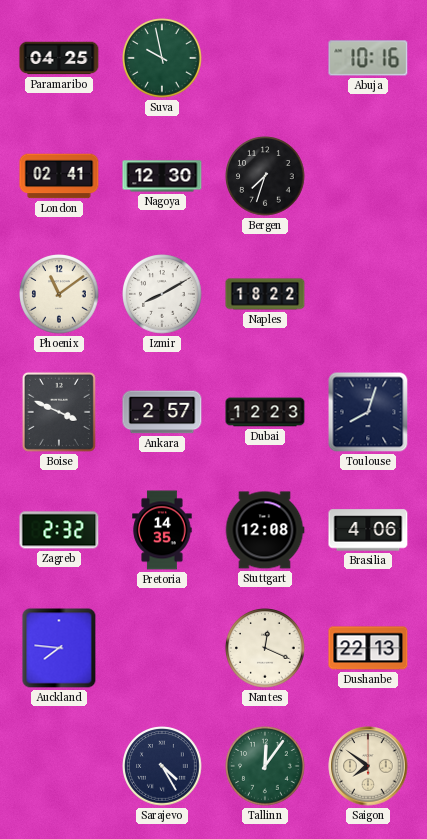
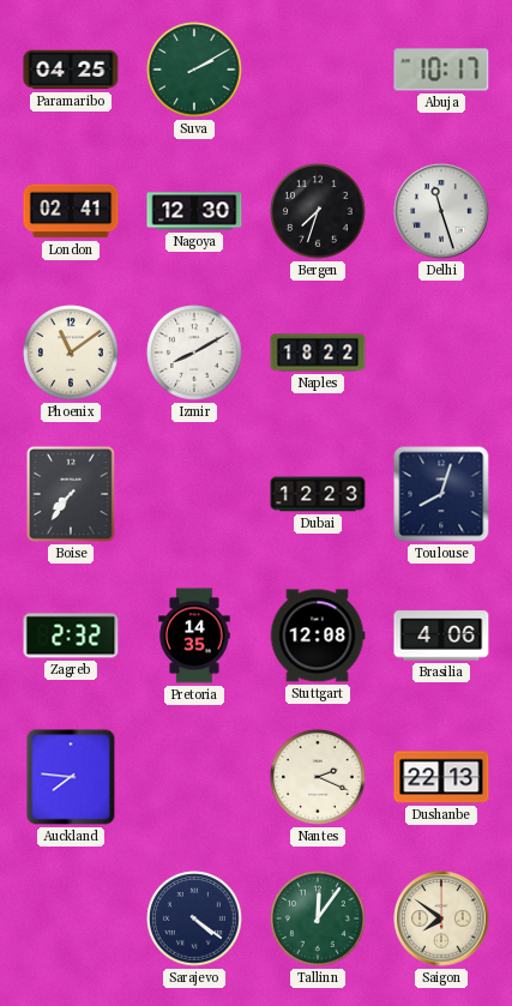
Suva: 9:58 -> 2:10
Abuja: 10:16 -> 10:17
Delhi: none -> 11:27
Boise: 3:49 -> 7:36
Ankara: 2:57 -> none
Nantes: 12:19 -> 2:19
Sarajevo: 4:25 -> 4:21
